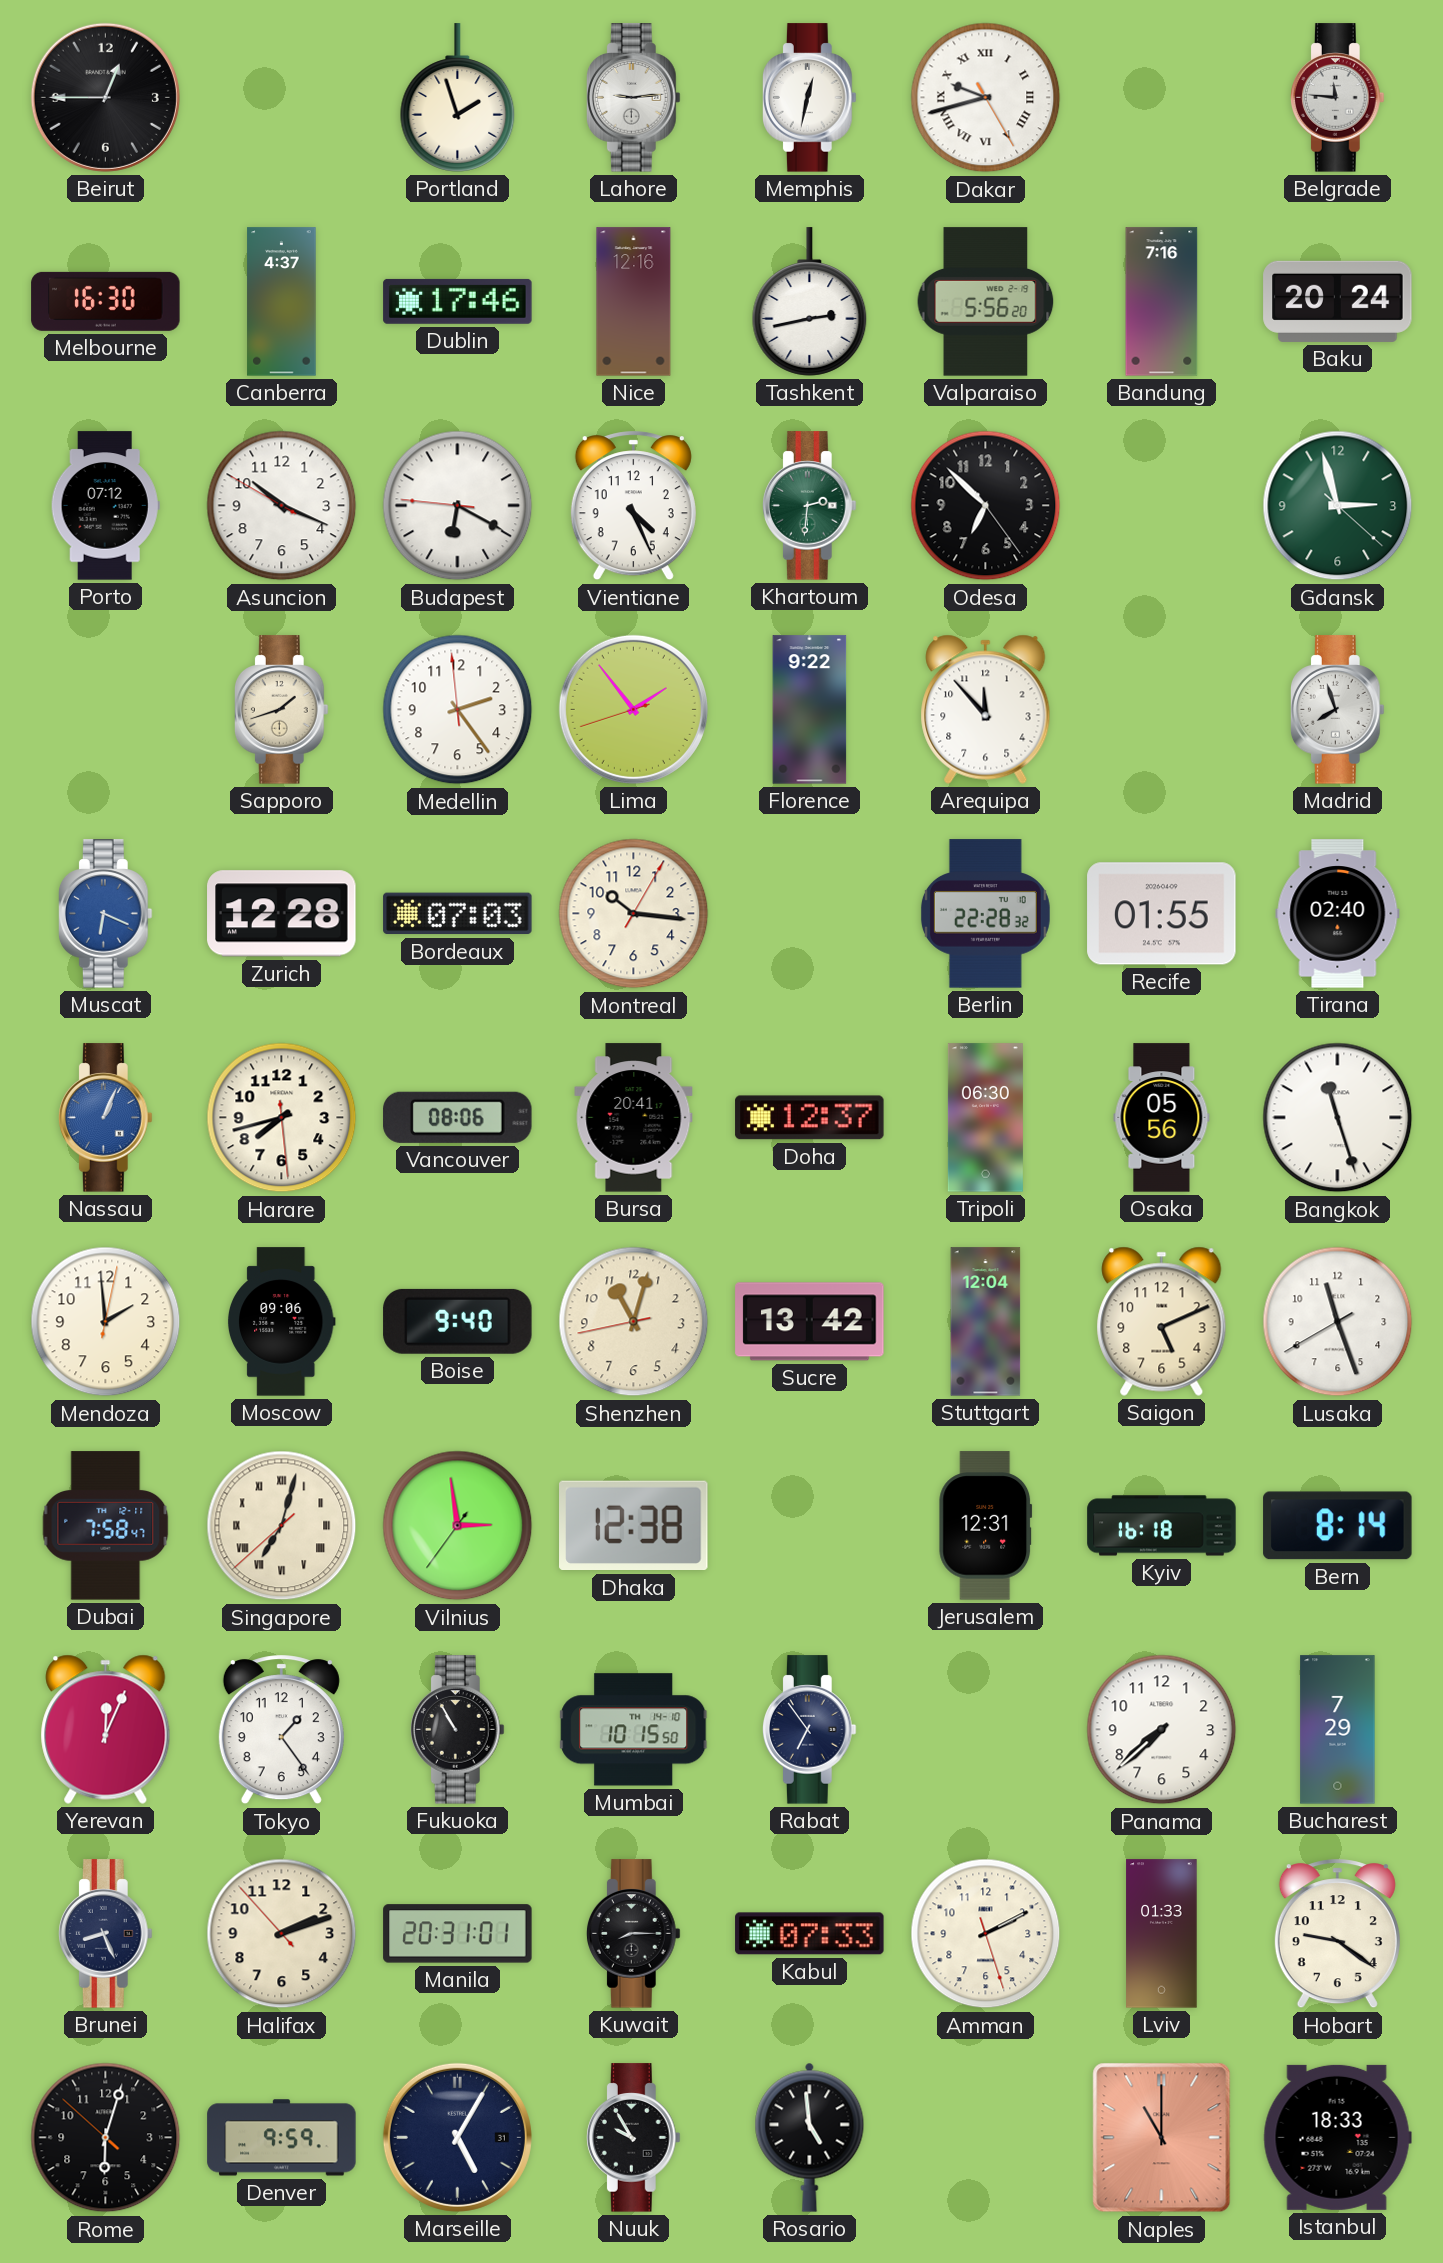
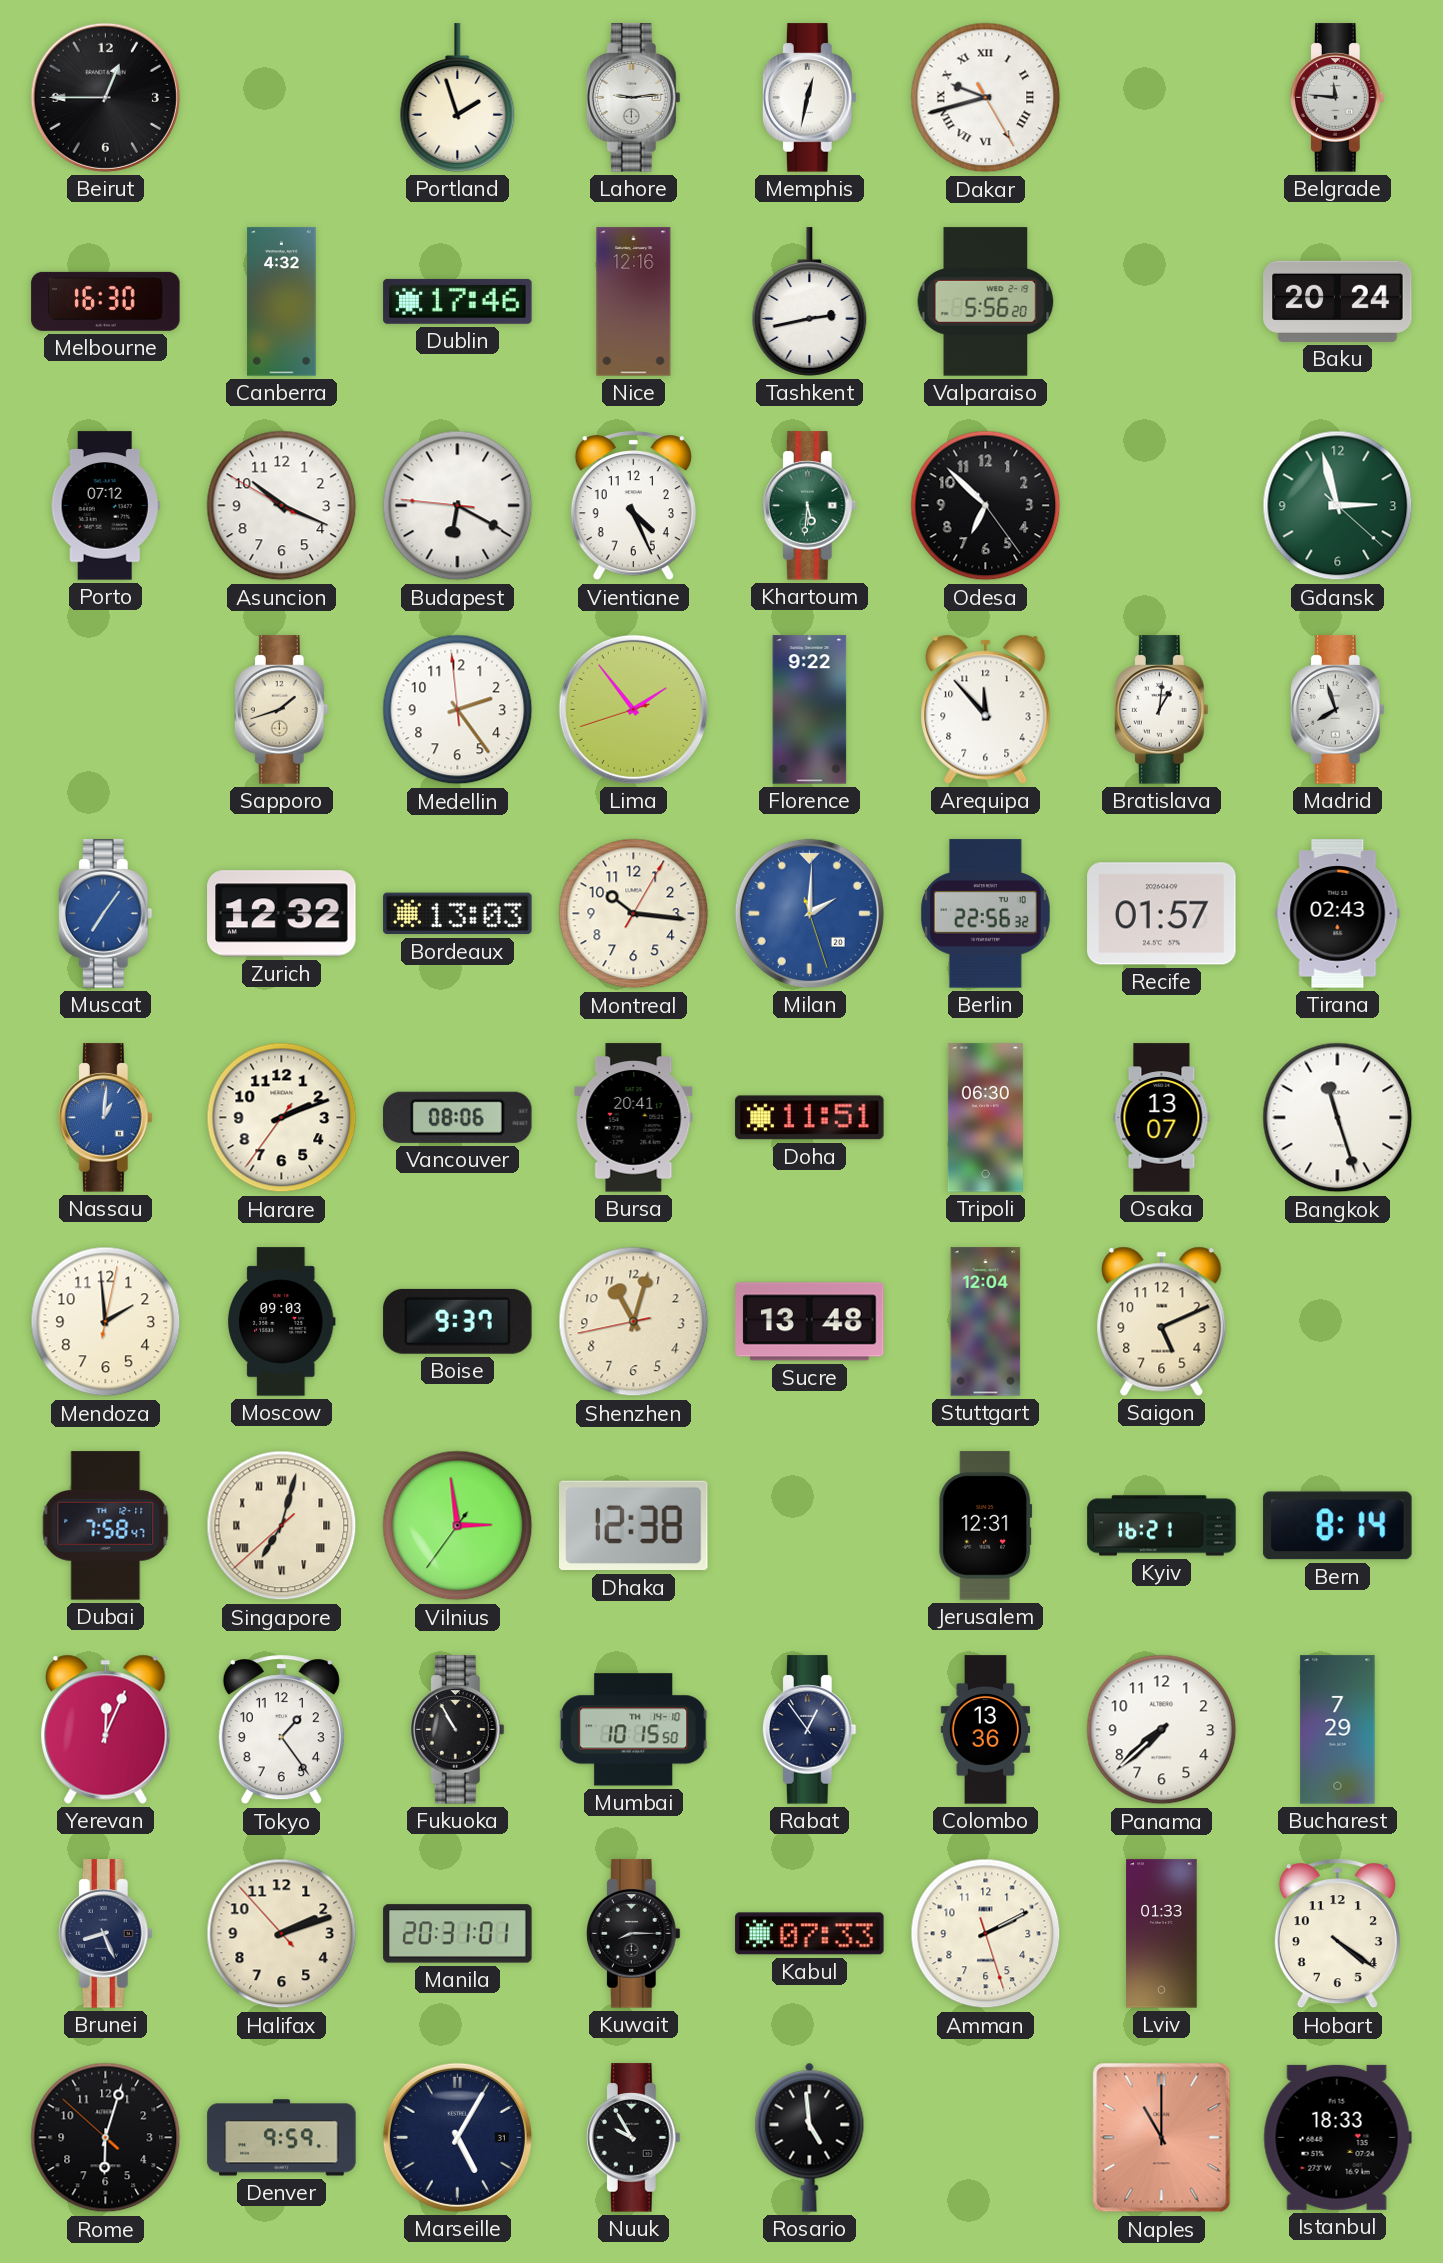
Canberra: 4:37 -> 4:32
Bandung: 7:16 -> none
Khartoum: 2:31 -> 5:31
Bratislava: none -> 1:01
Muscat: 6:19 -> 7:06
Zurich: 12:28 -> 12:32
Bordeaux: 07:03 -> 13:03
Milan: none -> 2:00
Berlin: 22:28 -> 22:56
Recife: 01:55 -> 01:57
Tirana: 02:40 -> 02:43
Nassau: 1:04 -> 1:01
Harare: 7:42 -> 2:11
Doha: 12:37 -> 11:51
Osaka: 05:56 -> 13:07
Moscow: 09:06 -> 09:03
Boise: 9:40 -> 9:37
Sucre: 13:42 -> 13:48
Lusaka: 11:26 -> none
Kyiv: 16:18 -> 16:21
Rabat: 6:54 -> 12:54
Colombo: none -> 13:36
Hobart: 9:21 -> 4:21
